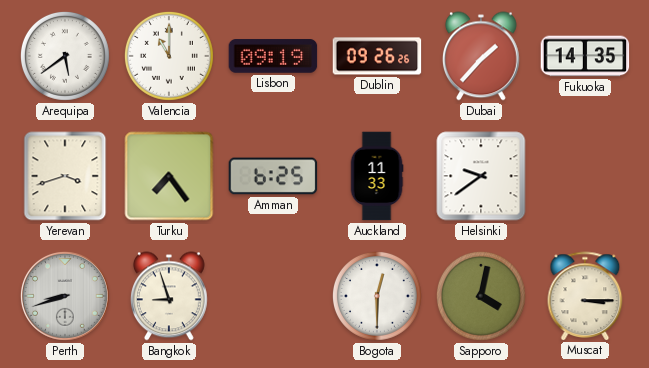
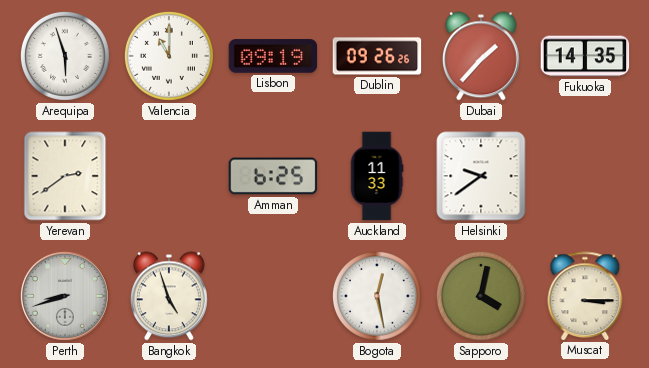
Arequipa: 5:39 -> 5:57
Yerevan: 3:42 -> 2:39
Turku: 7:24 -> none
Bangkok: 8:57 -> 4:57
Bogota: 12:30 -> 12:28
